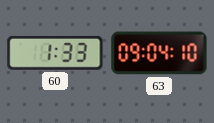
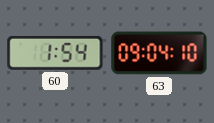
60: 1:33 -> 1:54
